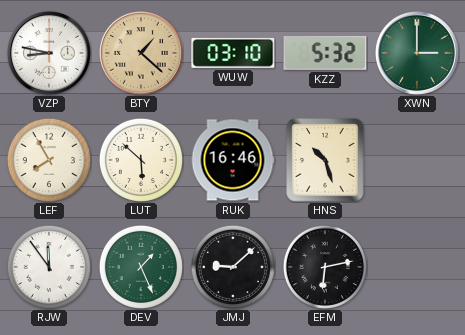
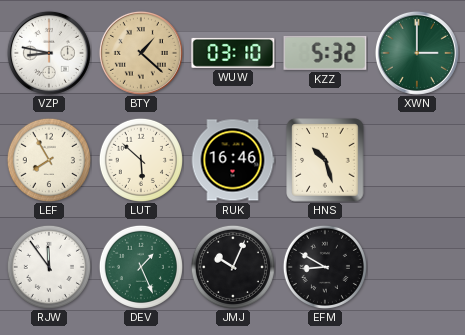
JMJ: 9:08 -> 10:04
EFM: 6:13 -> 8:50
